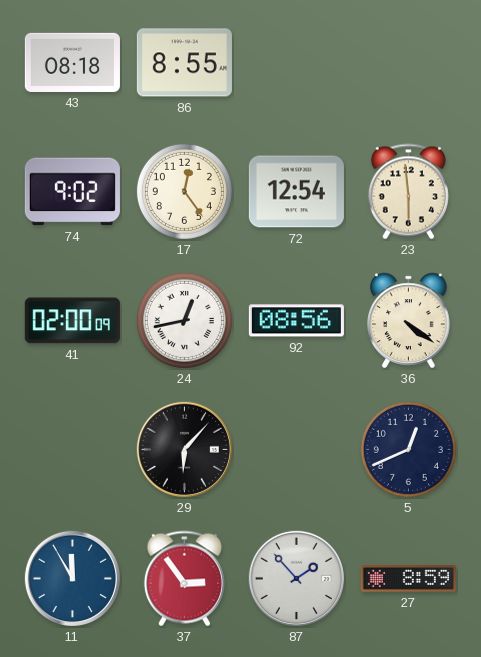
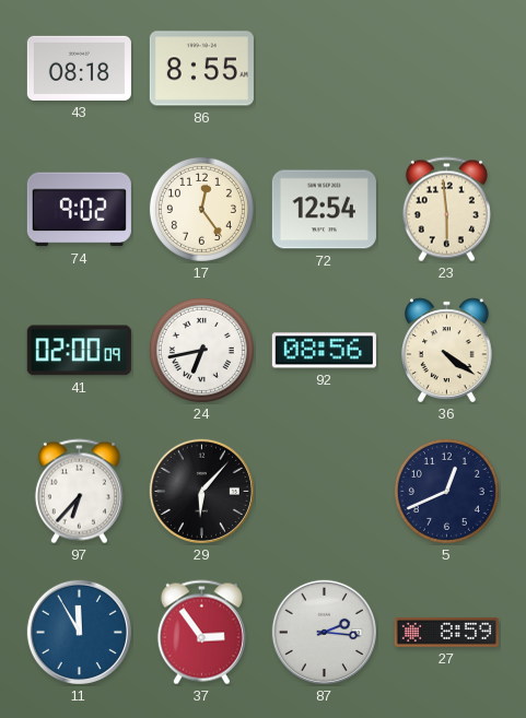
24: 12:43 -> 6:43
97: none -> 6:37
87: 1:53 -> 2:16
